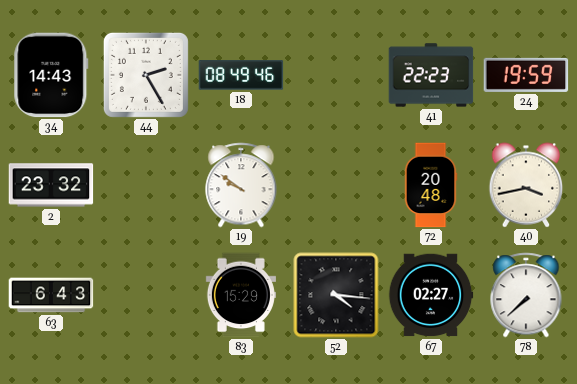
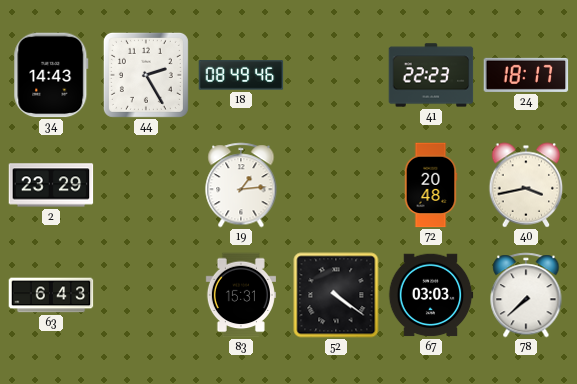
24: 19:59 -> 18:17
2: 23:32 -> 23:29
19: 9:51 -> 1:14
83: 15:29 -> 15:31
52: 4:16 -> 4:21
67: 02:27 -> 03:03
